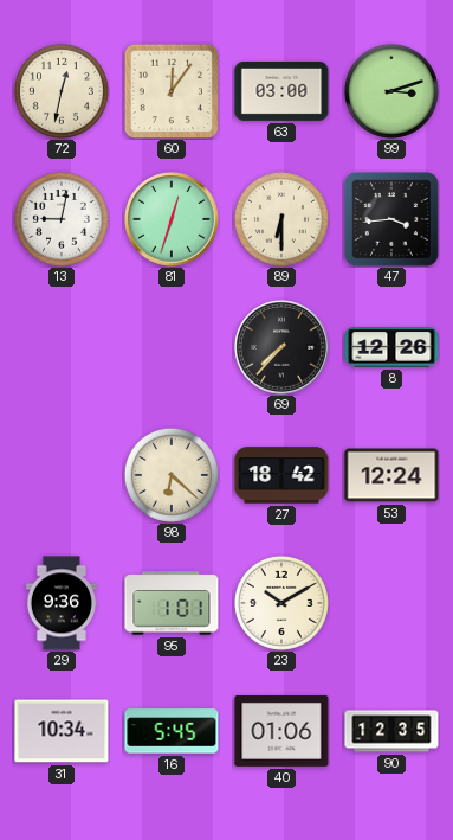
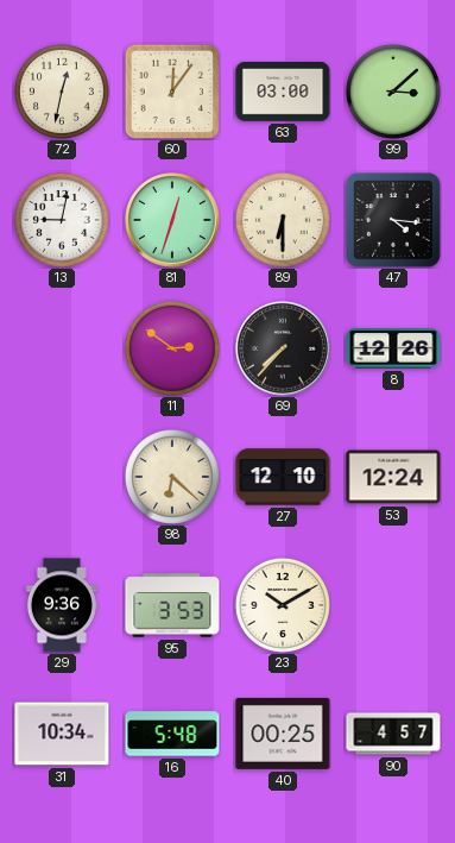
99: 3:12 -> 3:08
47: 3:44 -> 4:16
11: none -> 2:51
27: 18:42 -> 12:10
95: 1:01 -> 3:53
16: 5:45 -> 5:48
40: 01:06 -> 00:25
90: 12:35 -> 4:57
